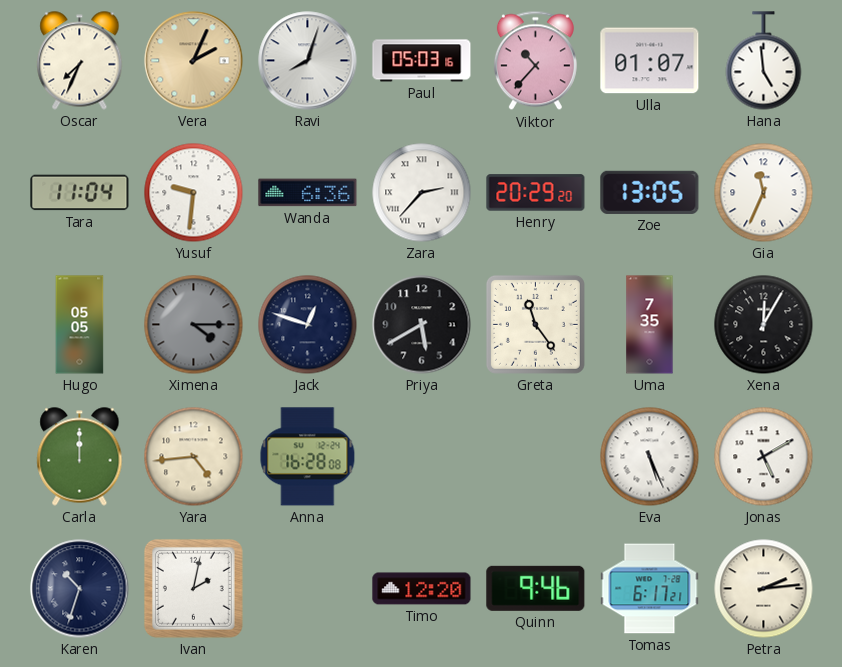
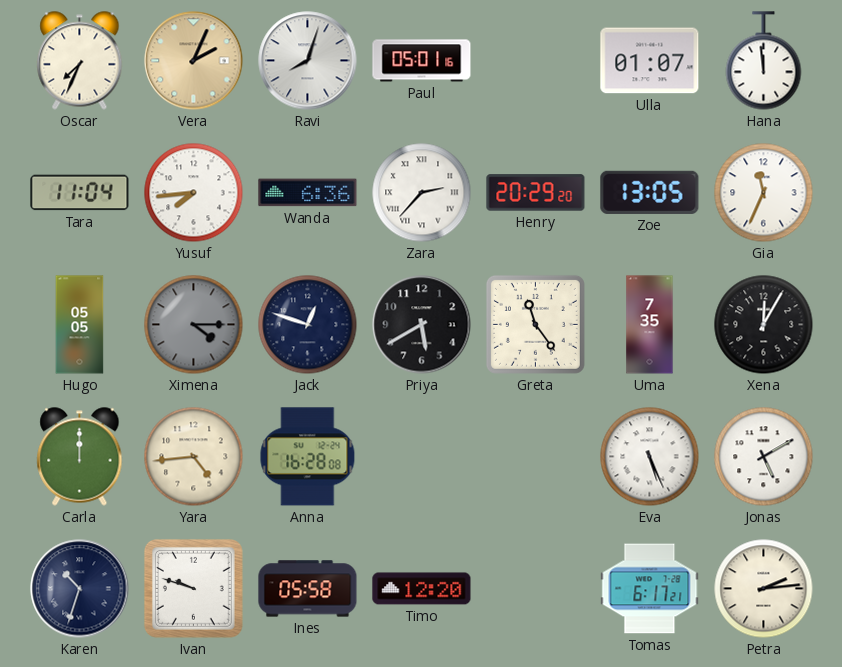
Paul: 05:03 -> 05:01
Viktor: 10:37 -> none
Hana: 4:59 -> 11:59
Yusuf: 9:31 -> 7:44
Ivan: 2:02 -> 9:48
Ines: none -> 05:58
Quinn: 9:46 -> none
